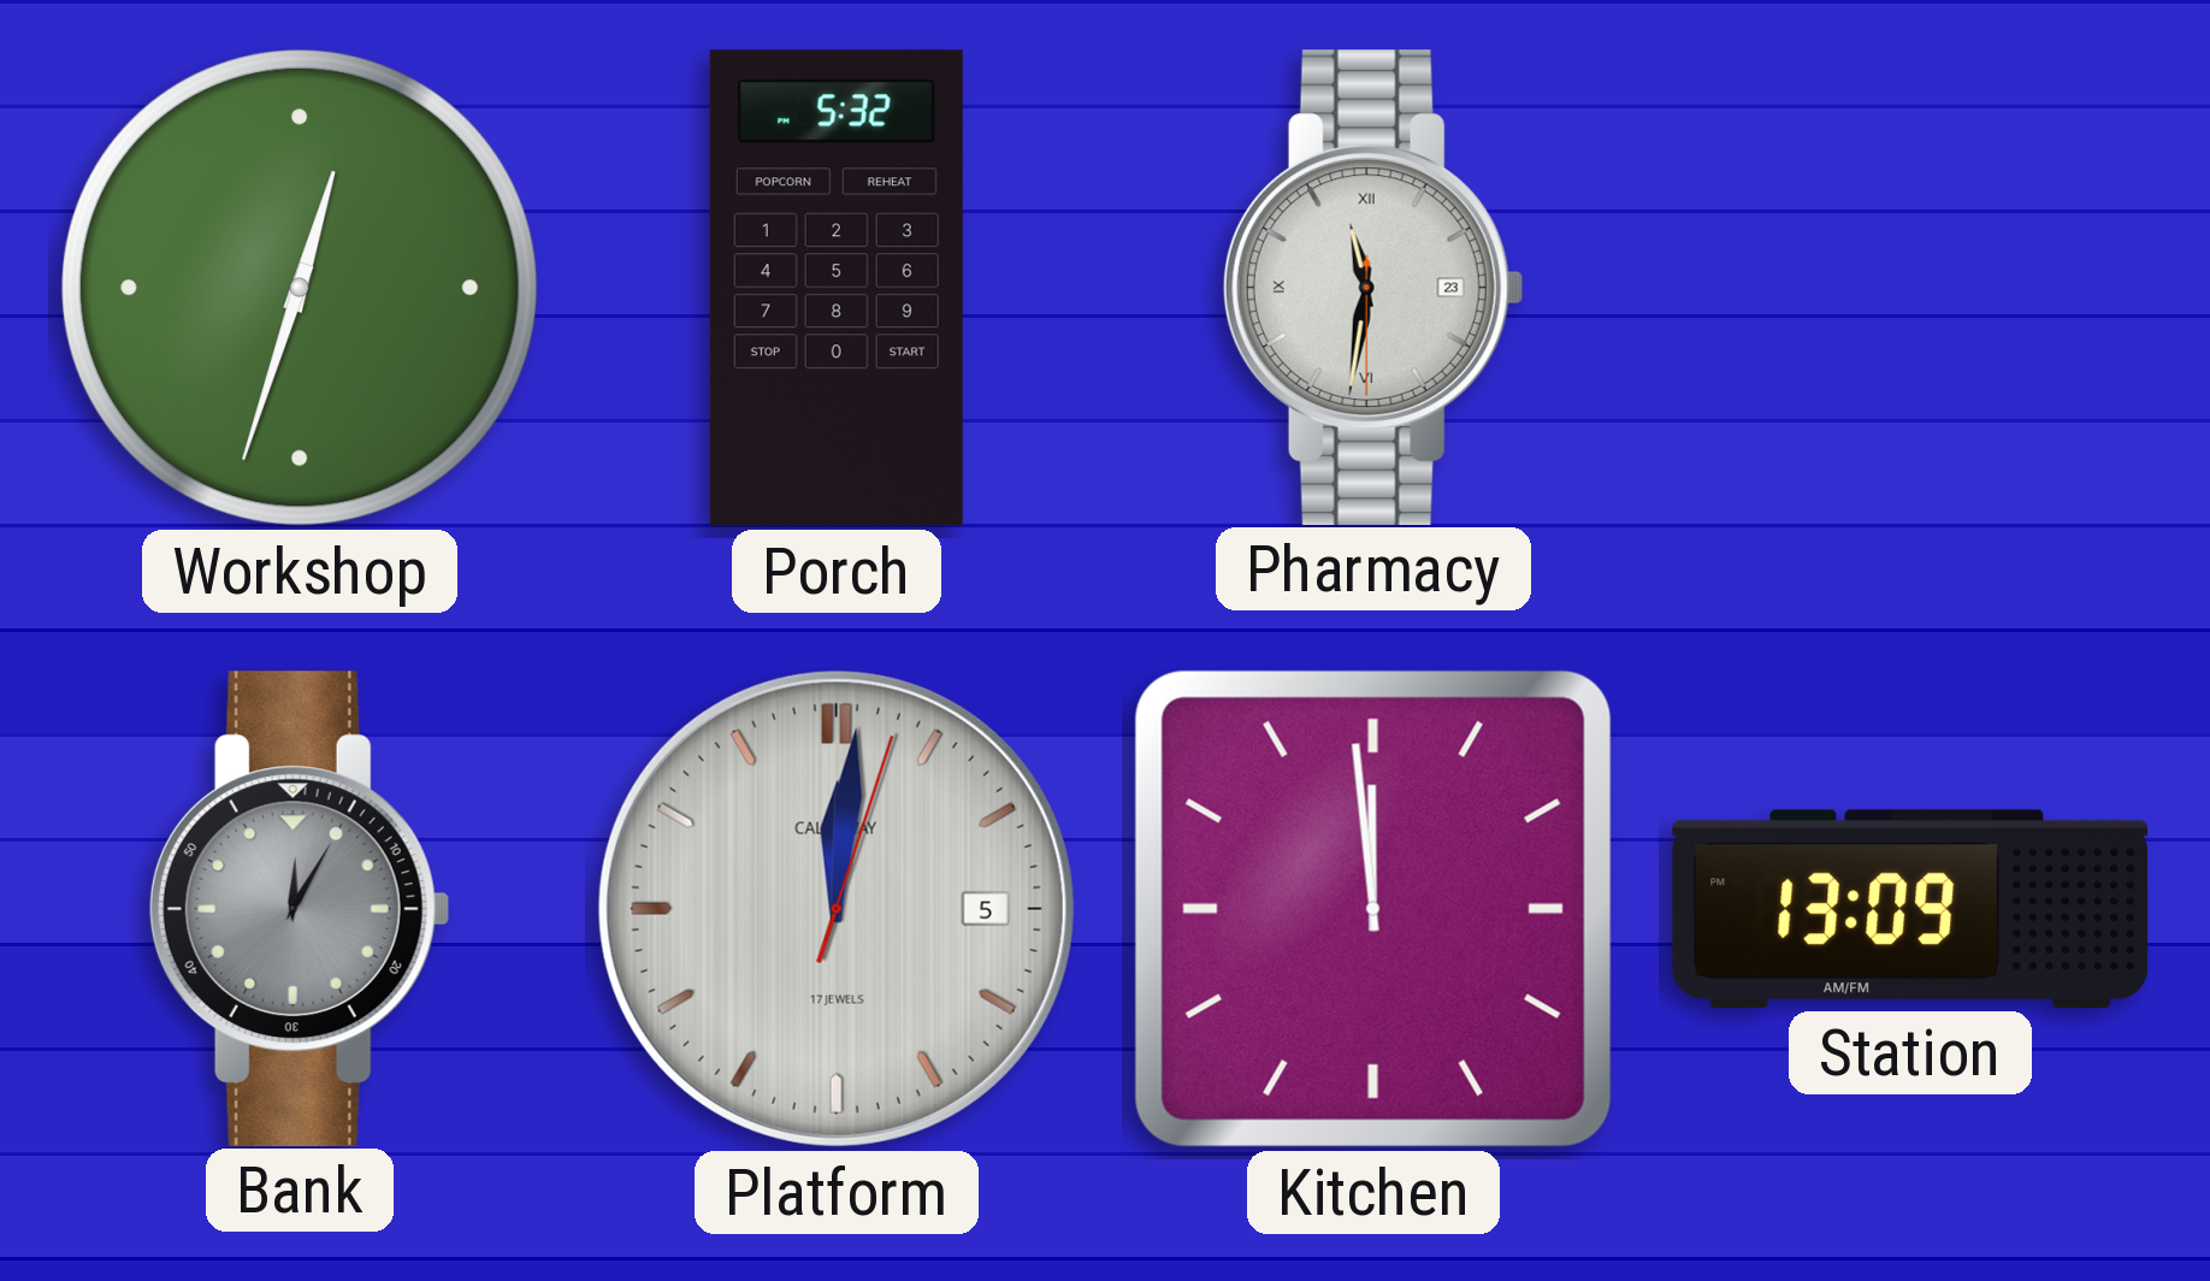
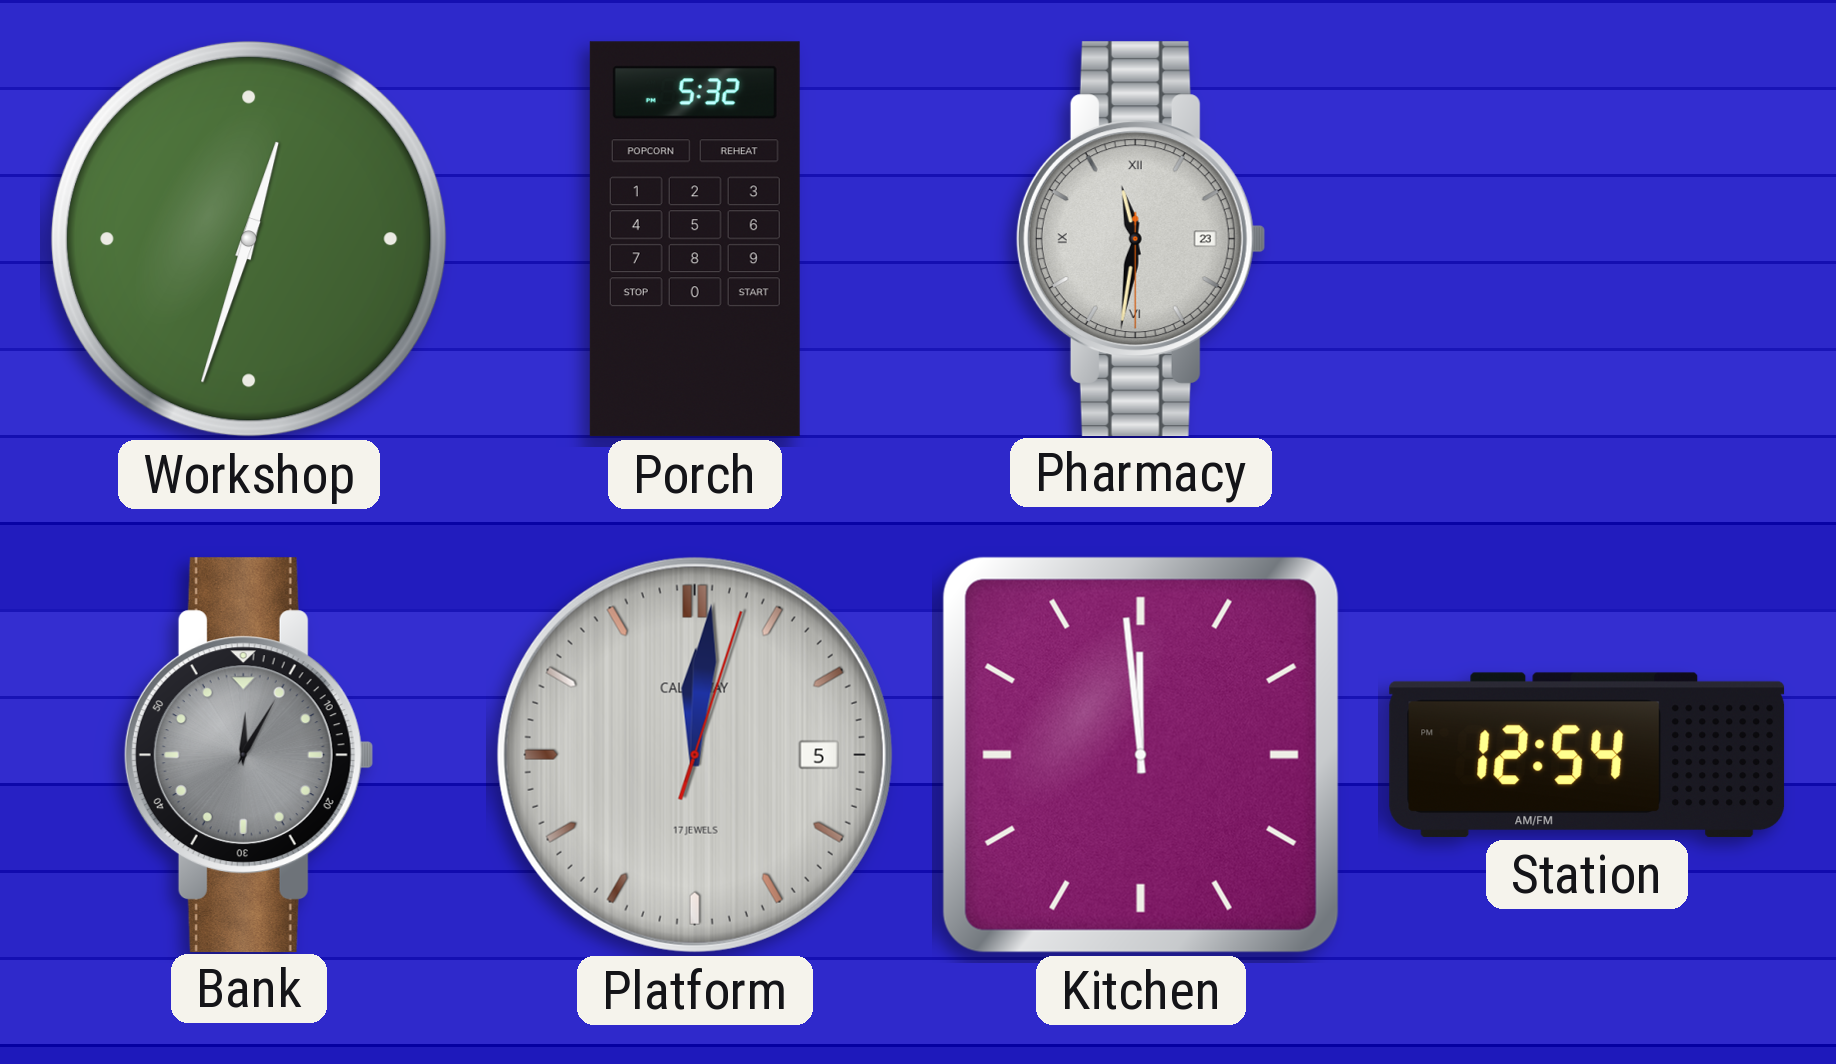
Station: 13:09 -> 12:54
